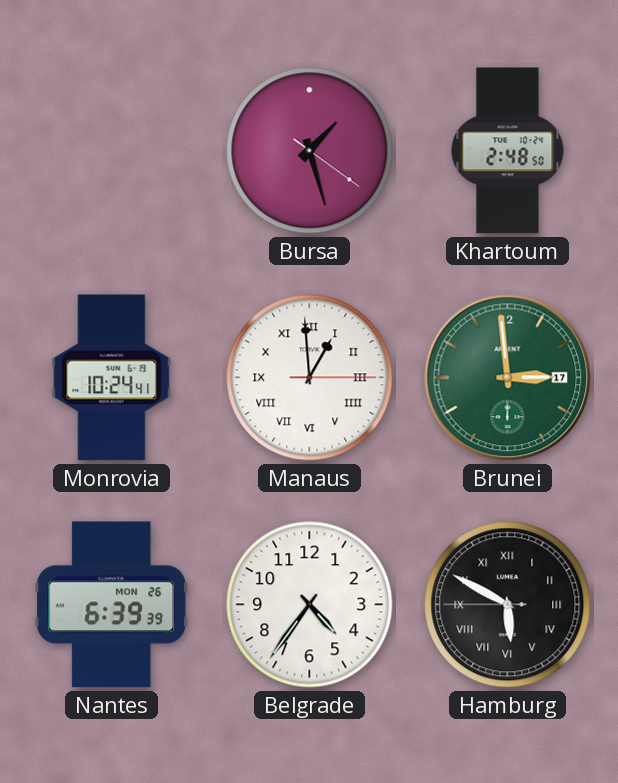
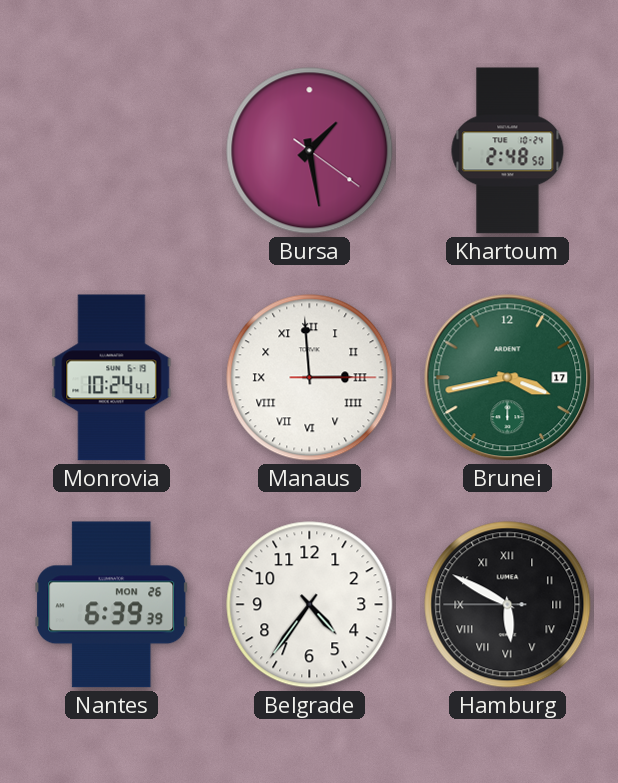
Bursa: 1:27 -> 1:28
Manaus: 12:59 -> 2:59
Brunei: 2:59 -> 3:43
